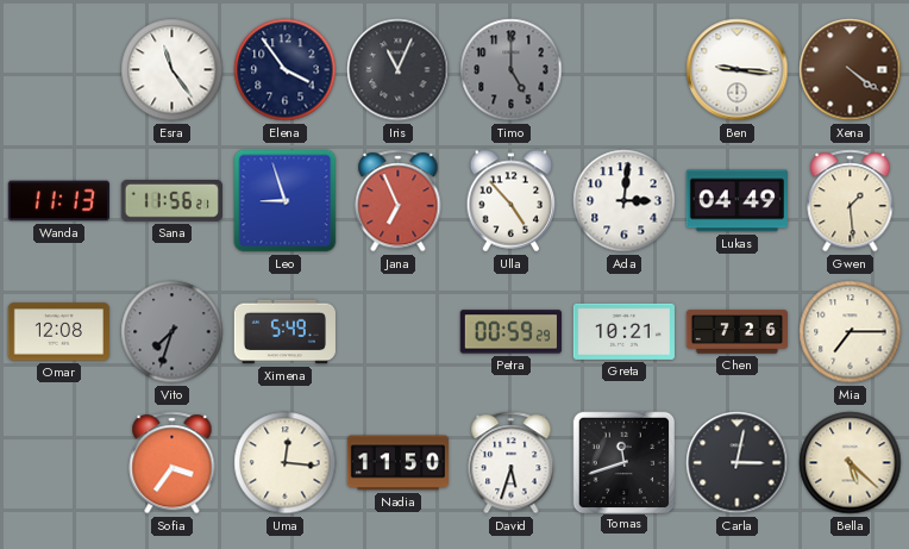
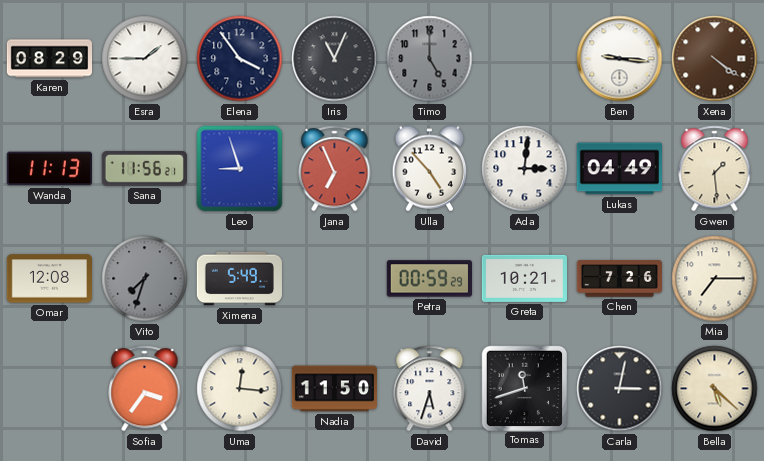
Karen: none -> 08:29
Esra: 11:24 -> 1:45
